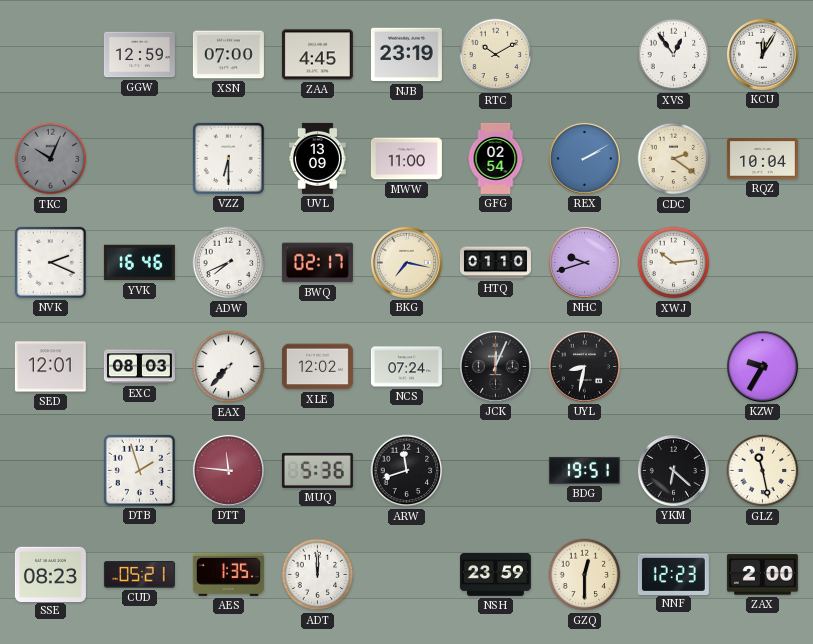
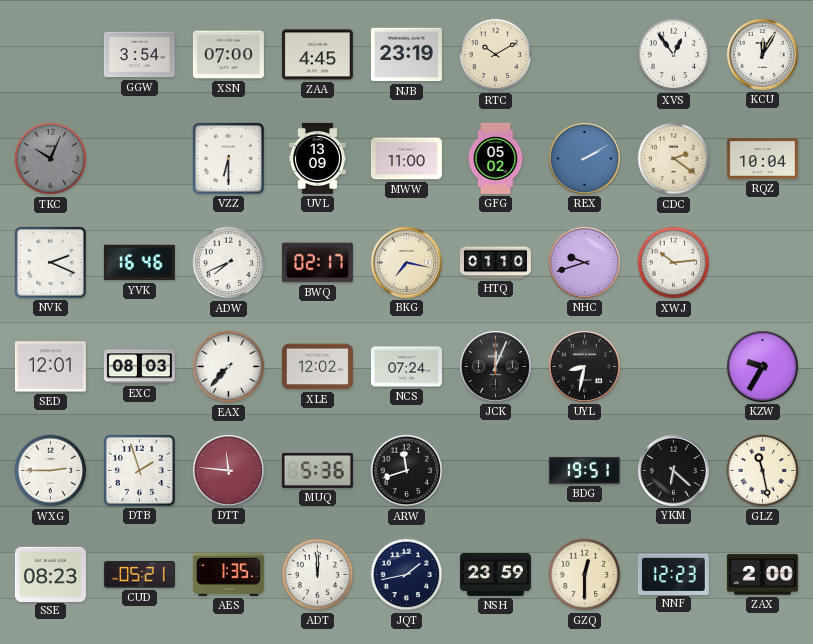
GGW: 12:59 -> 3:54
GFG: 02:54 -> 05:02
WXG: none -> 2:45
JQT: none -> 1:43
